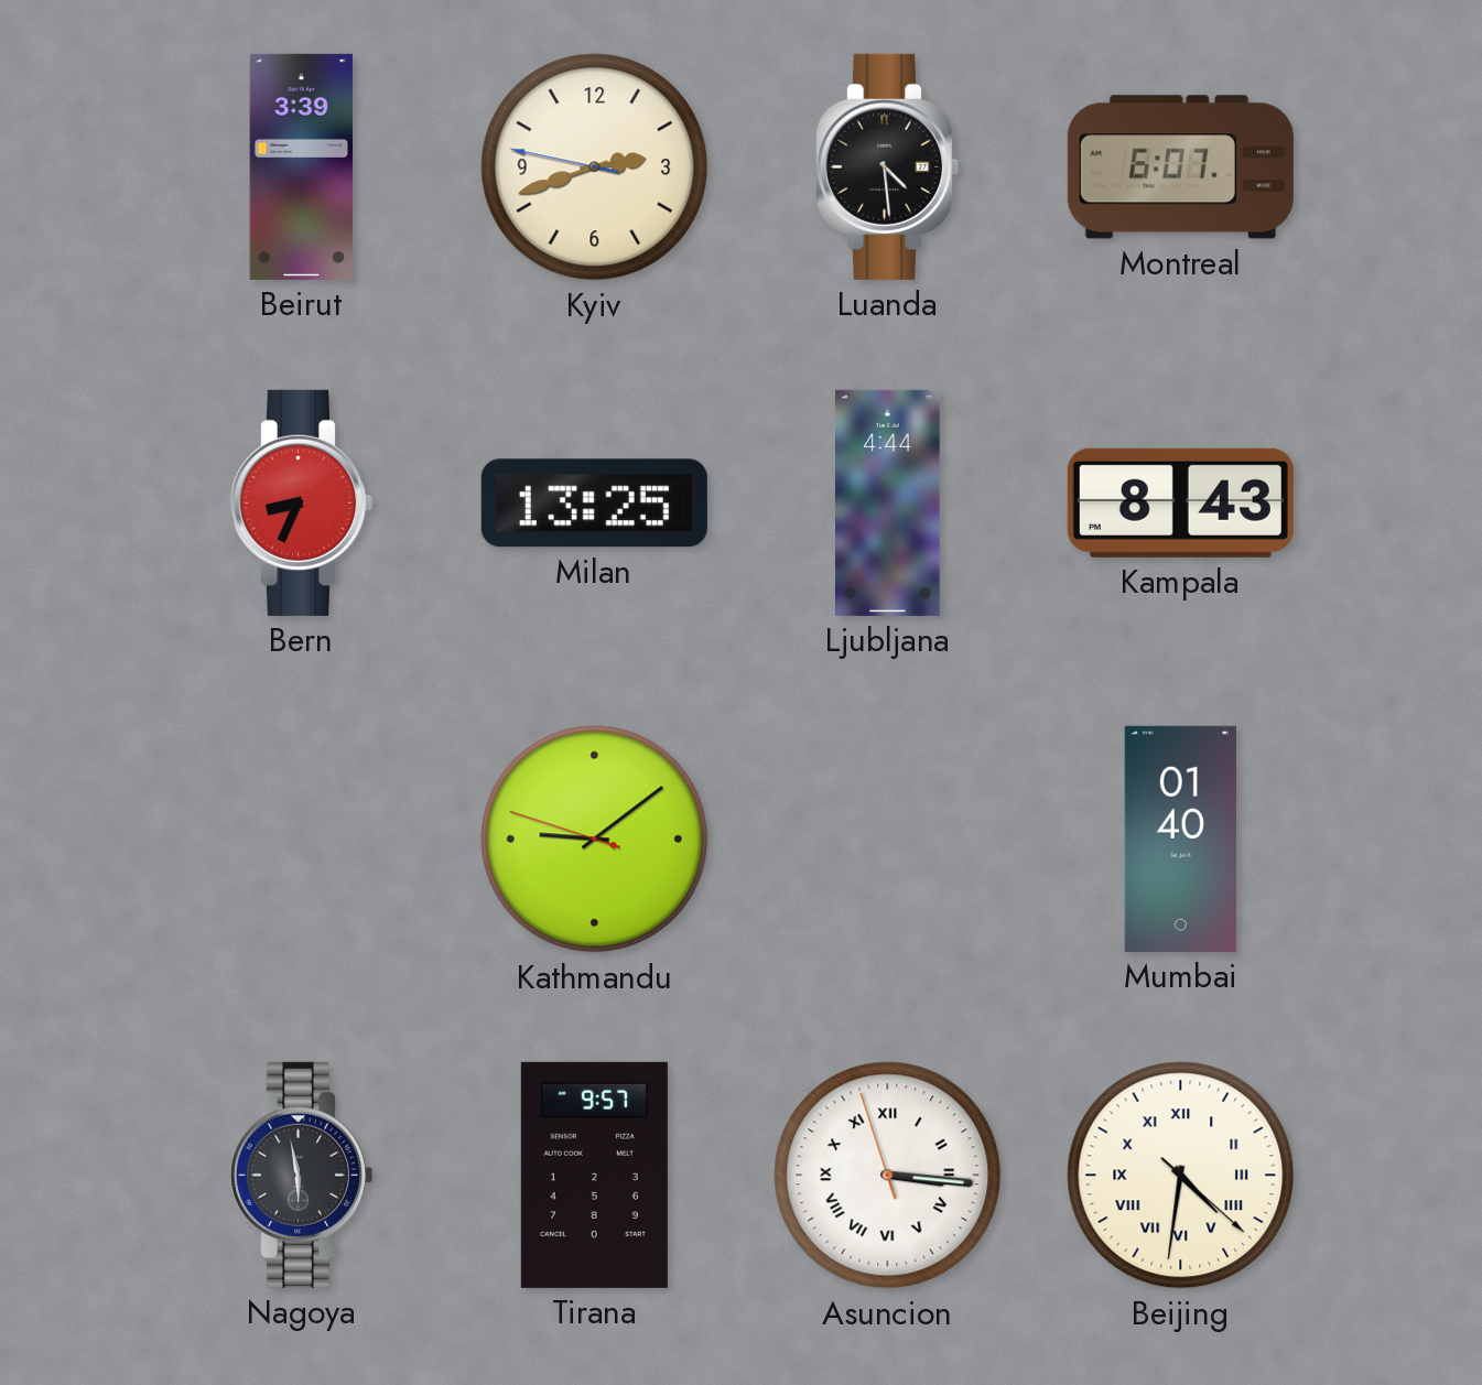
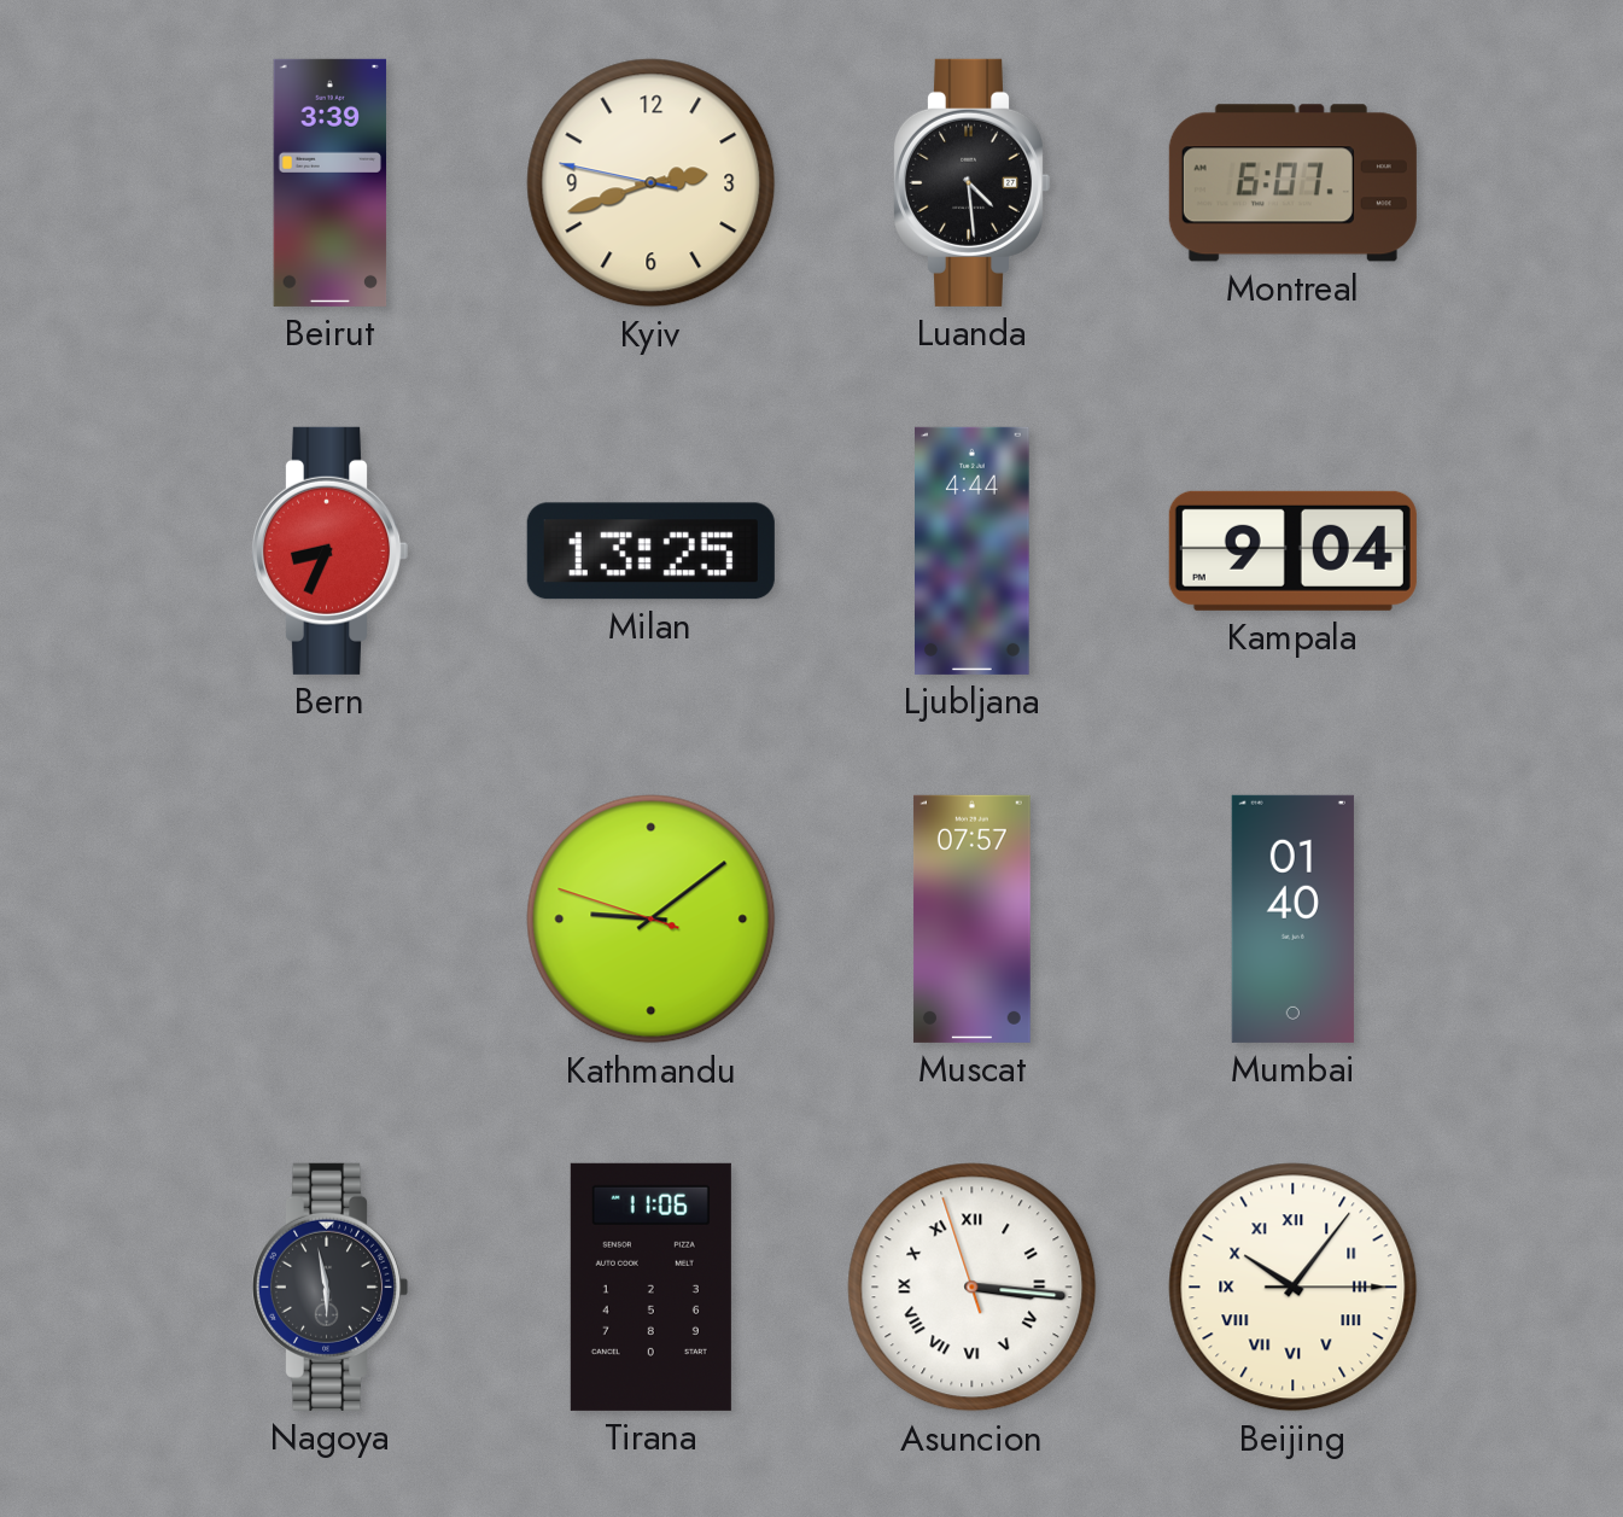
Kampala: 8:43 -> 9:04
Muscat: none -> 07:57
Tirana: 9:57 -> 11:06
Beijing: 4:31 -> 10:06
